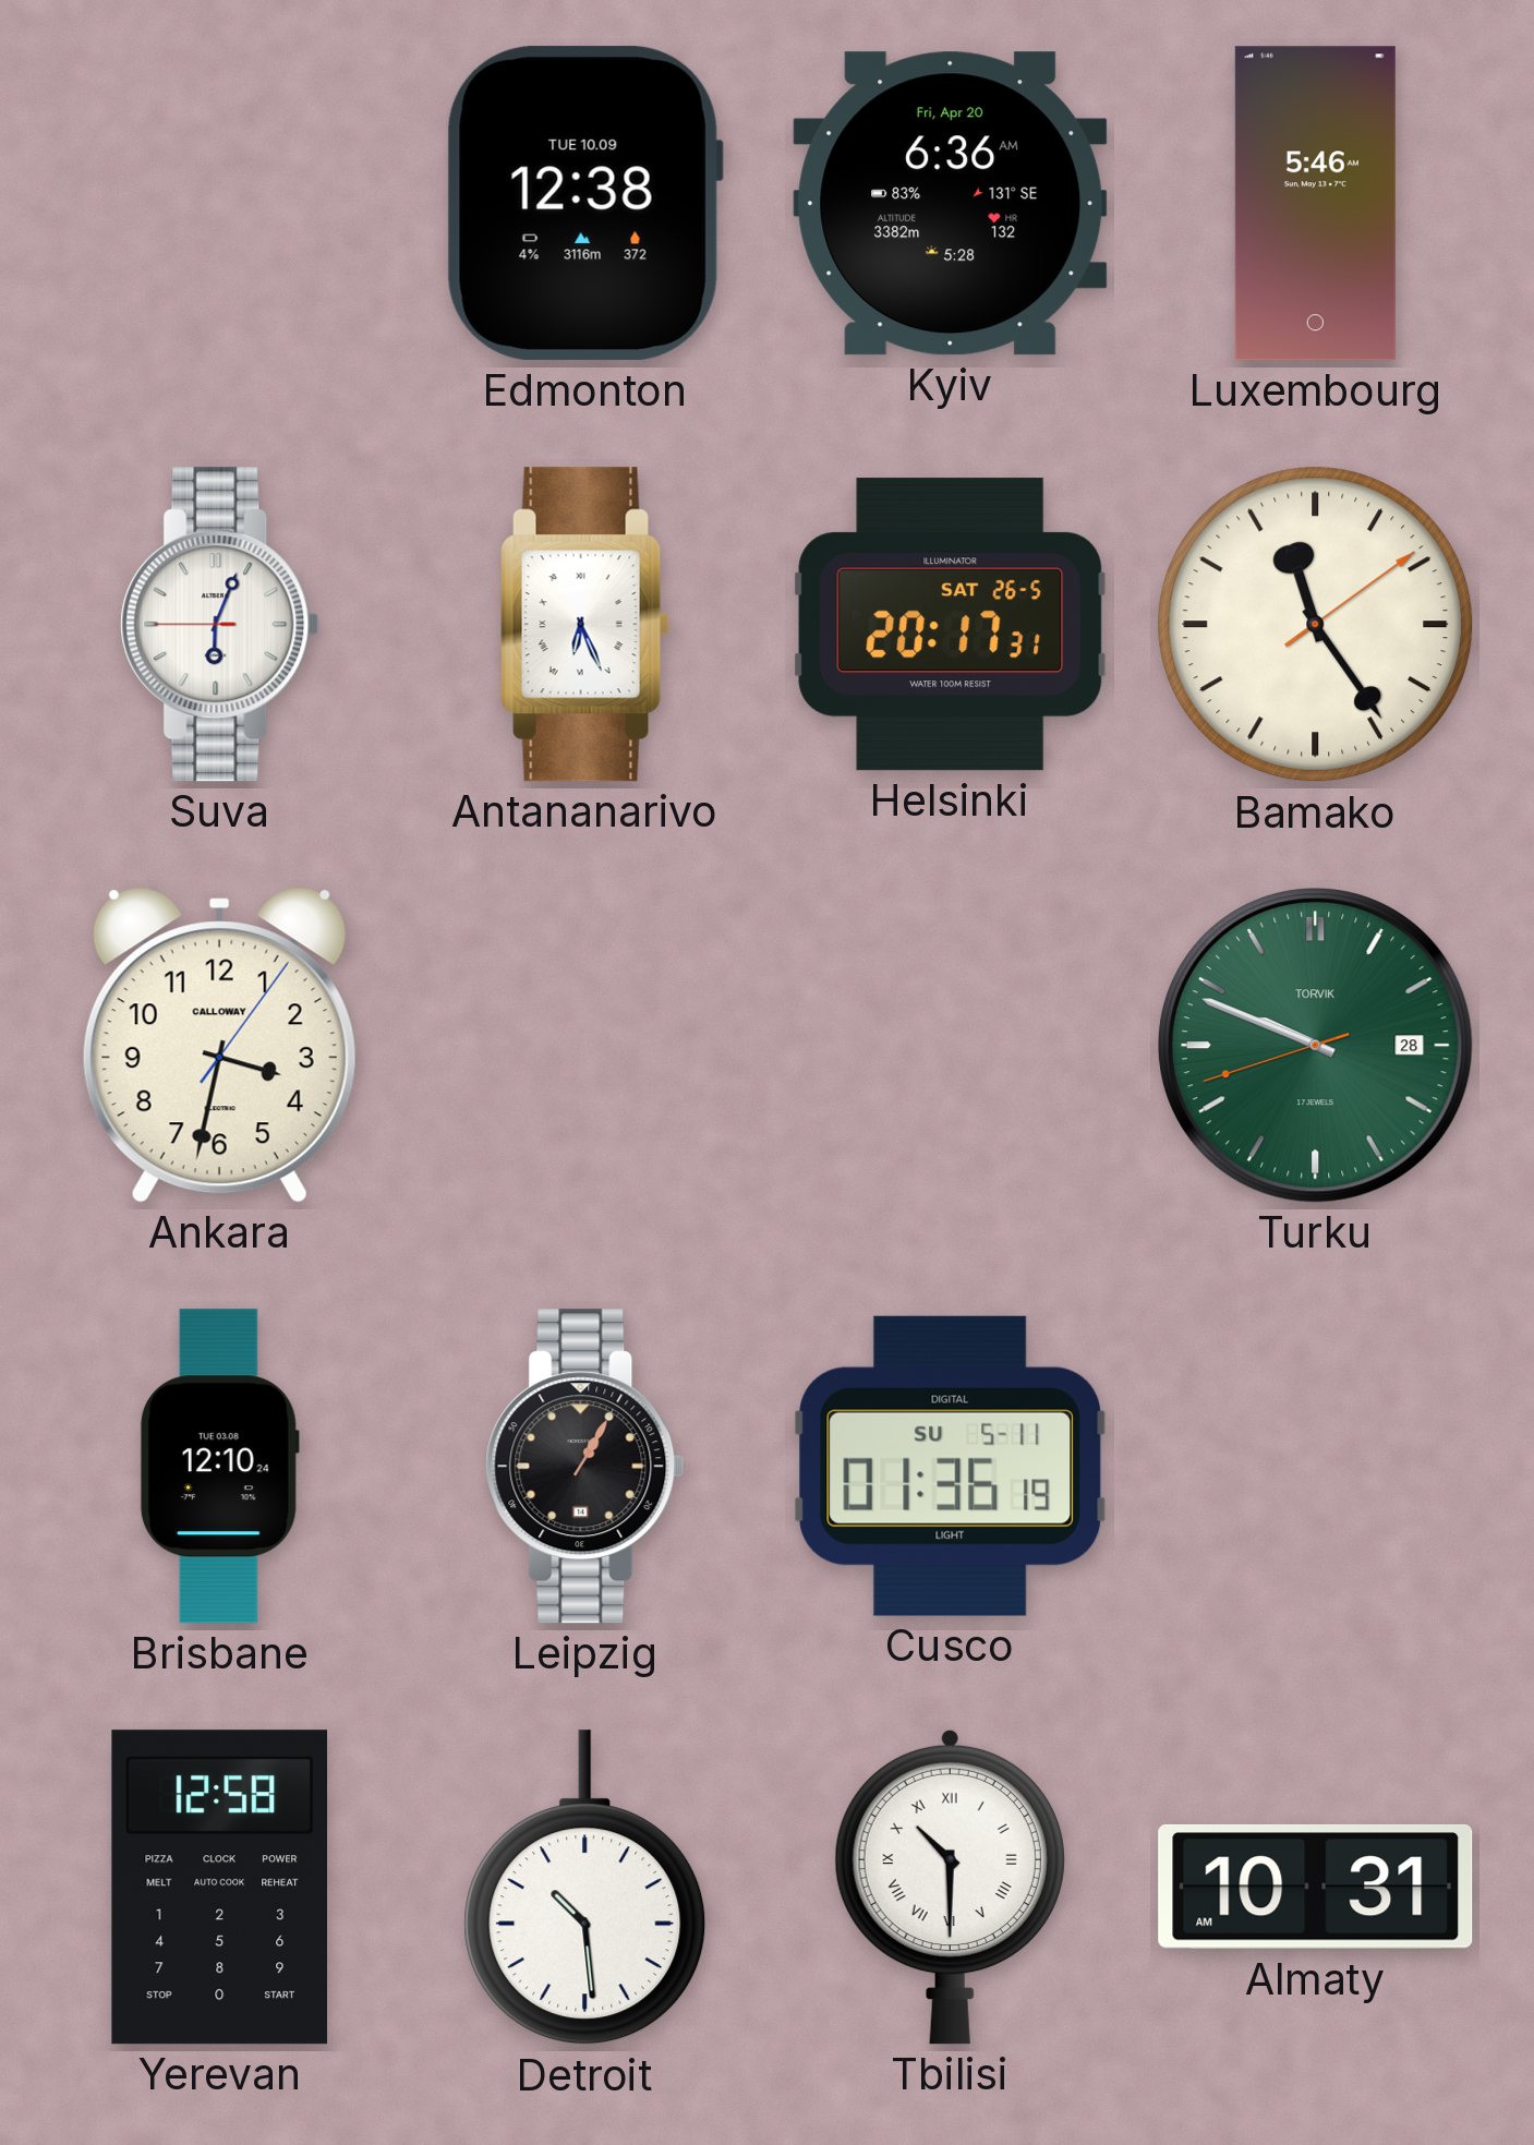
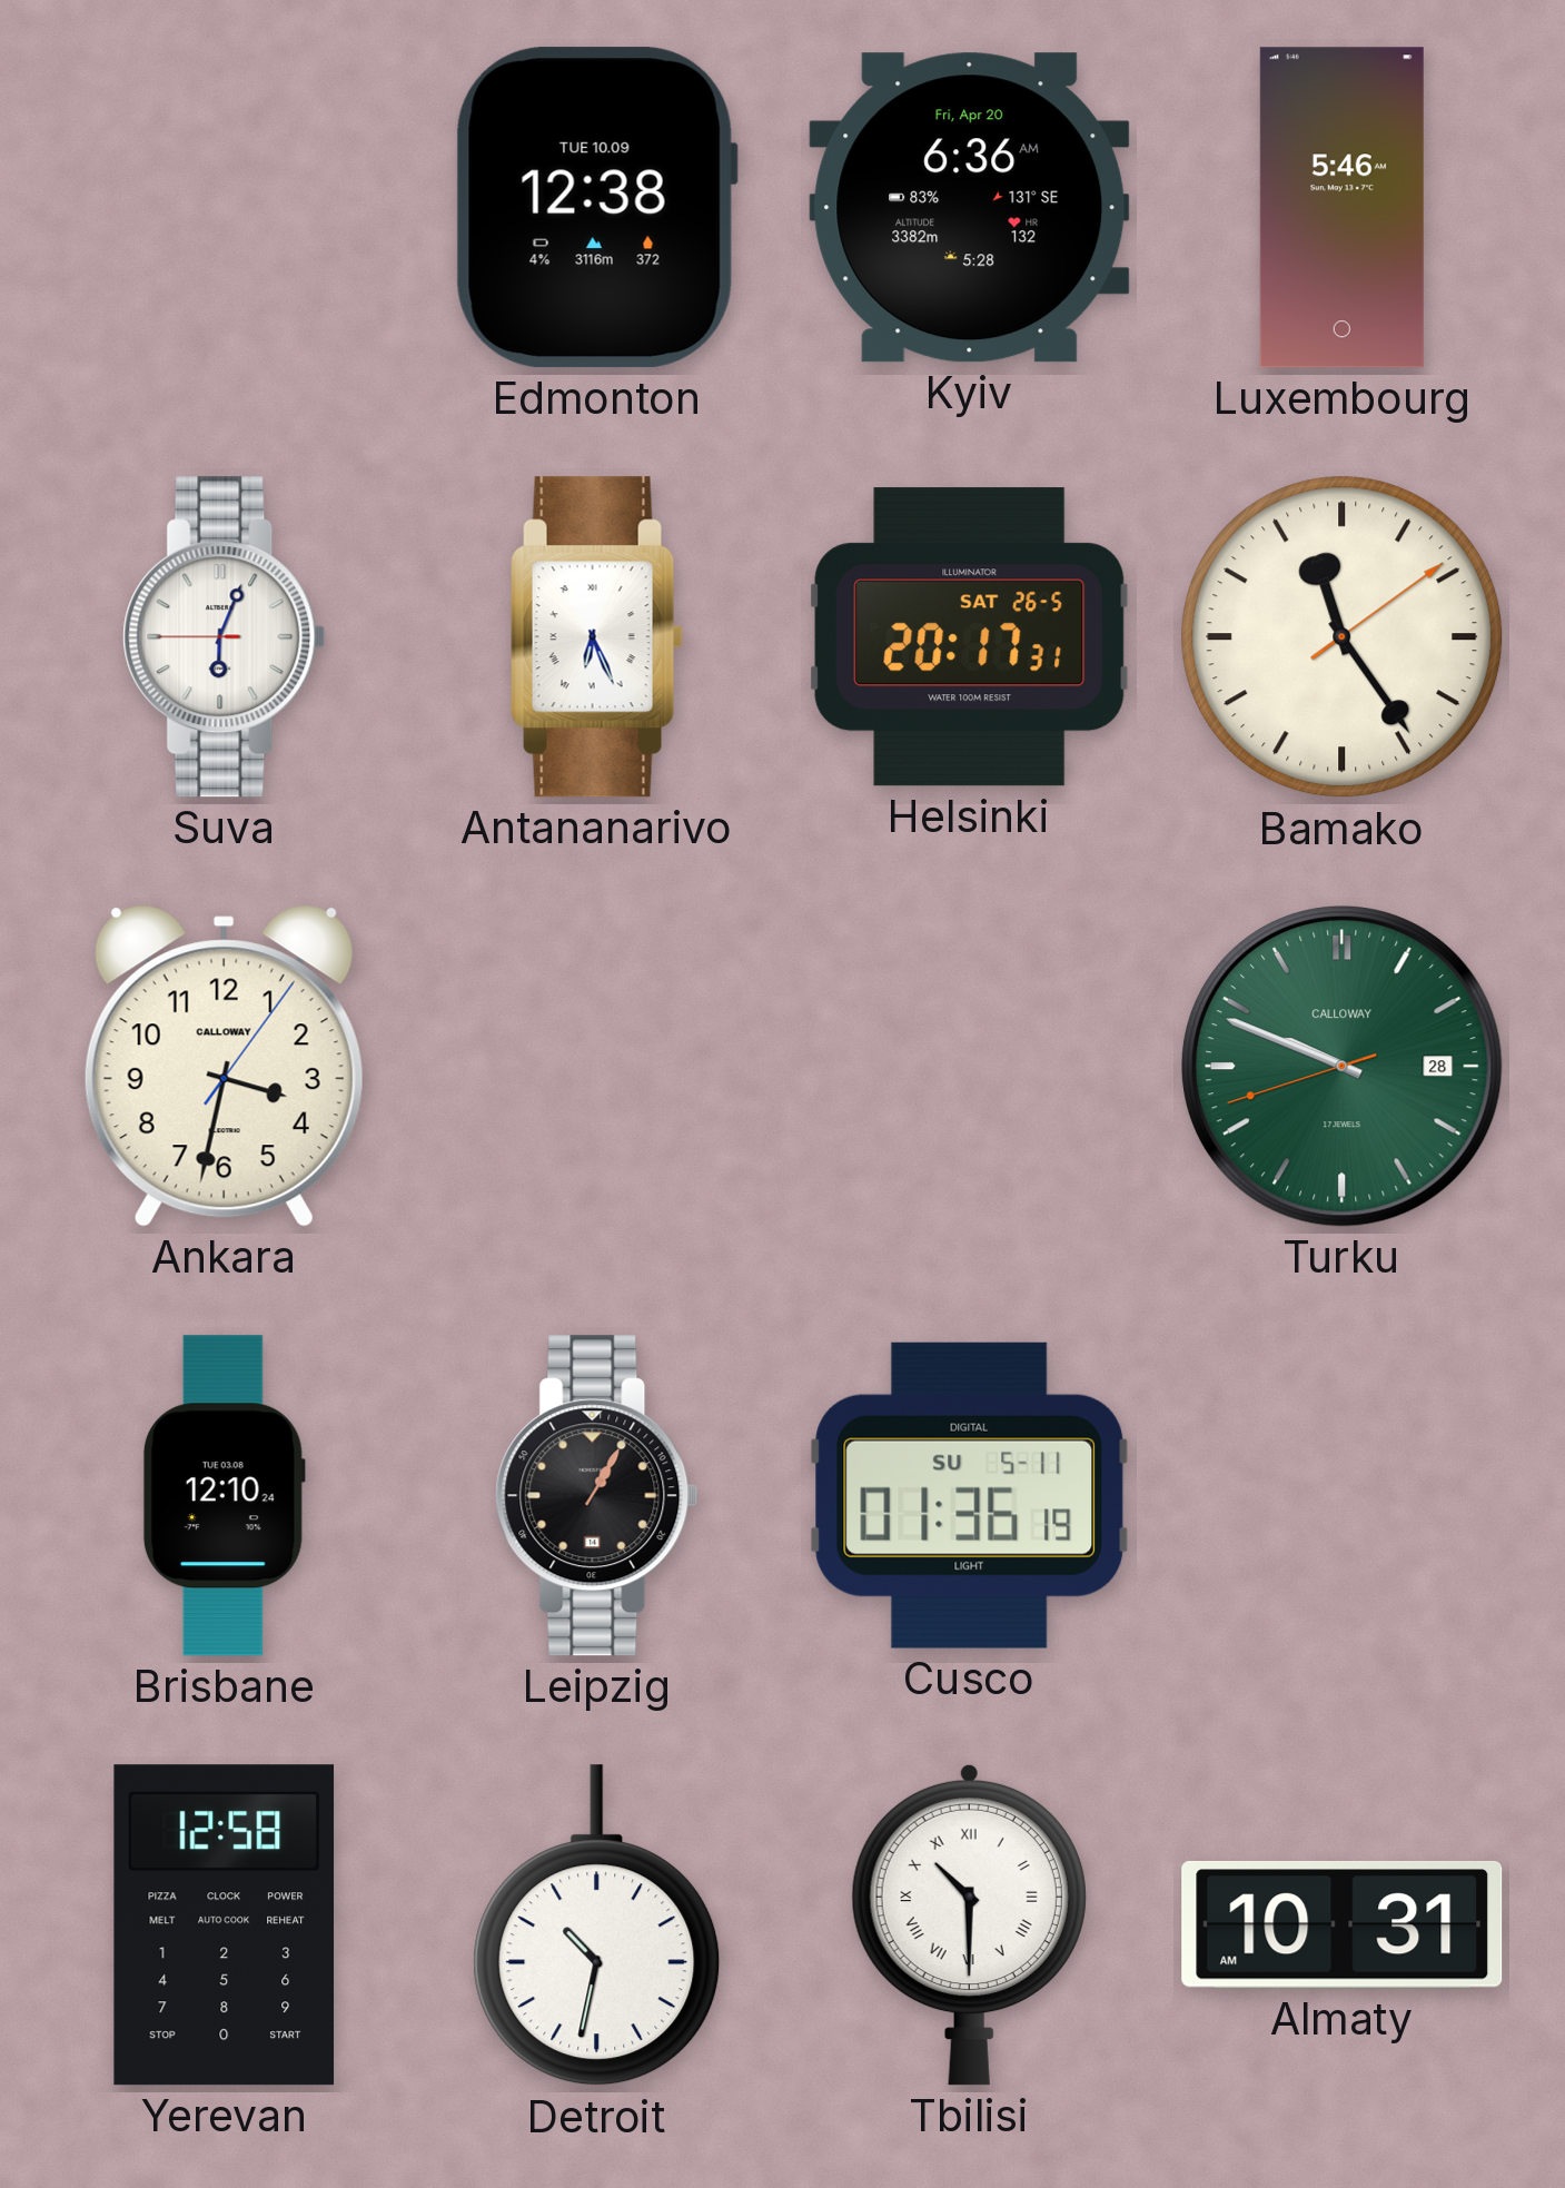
Turku brand: TORVIK -> CALLOWAY
Detroit: 10:29 -> 10:32
